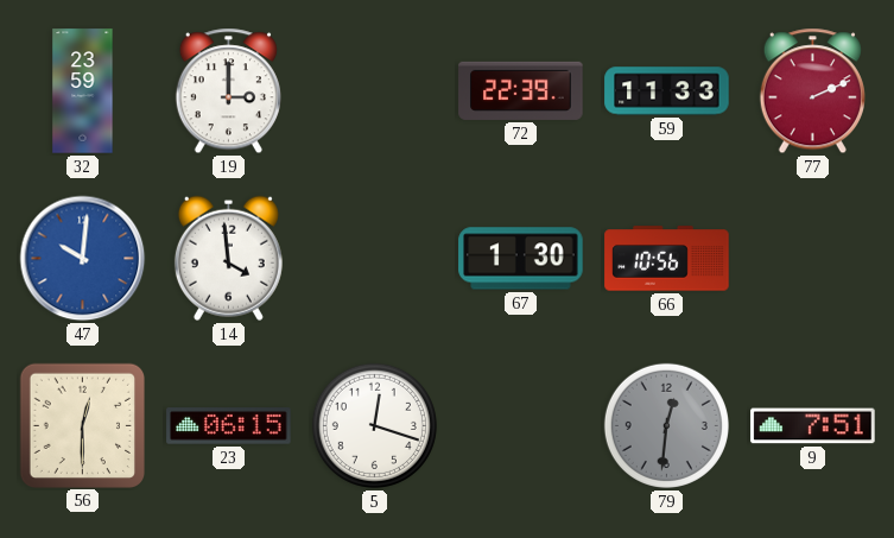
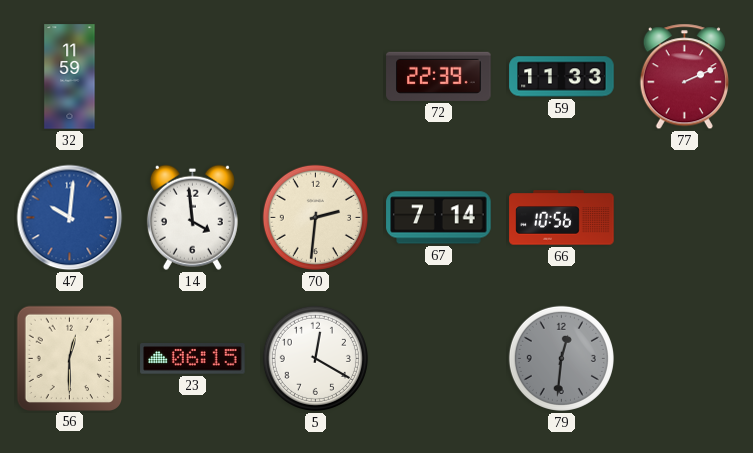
32: 23:59 -> 11:59
19: 3:00 -> none
70: none -> 2:31
67: 1:30 -> 7:14
5: 12:18 -> 12:20
9: 7:51 -> none
